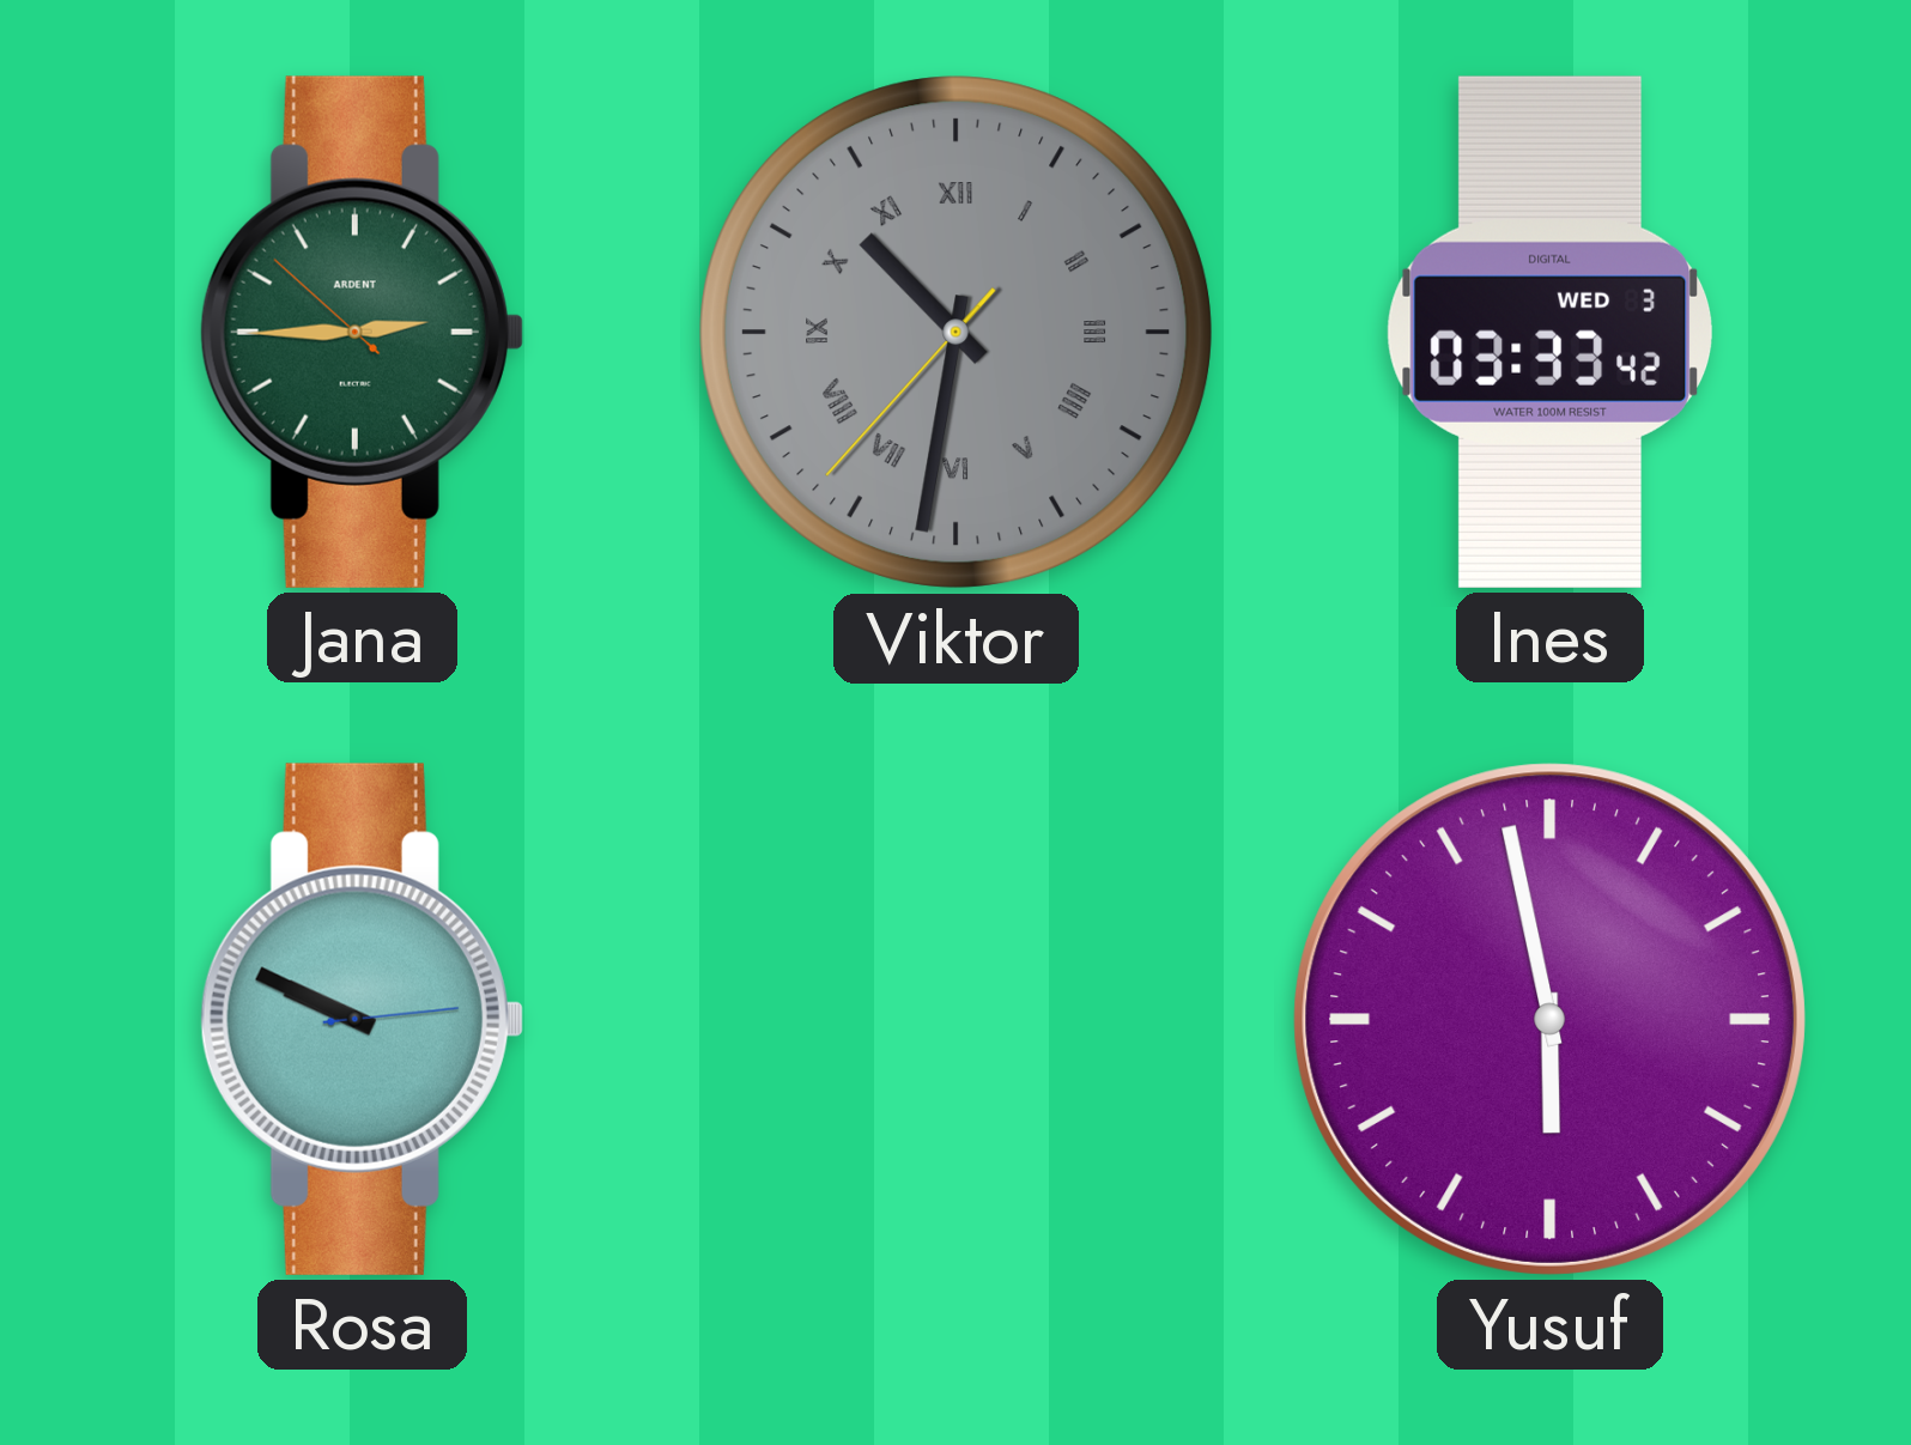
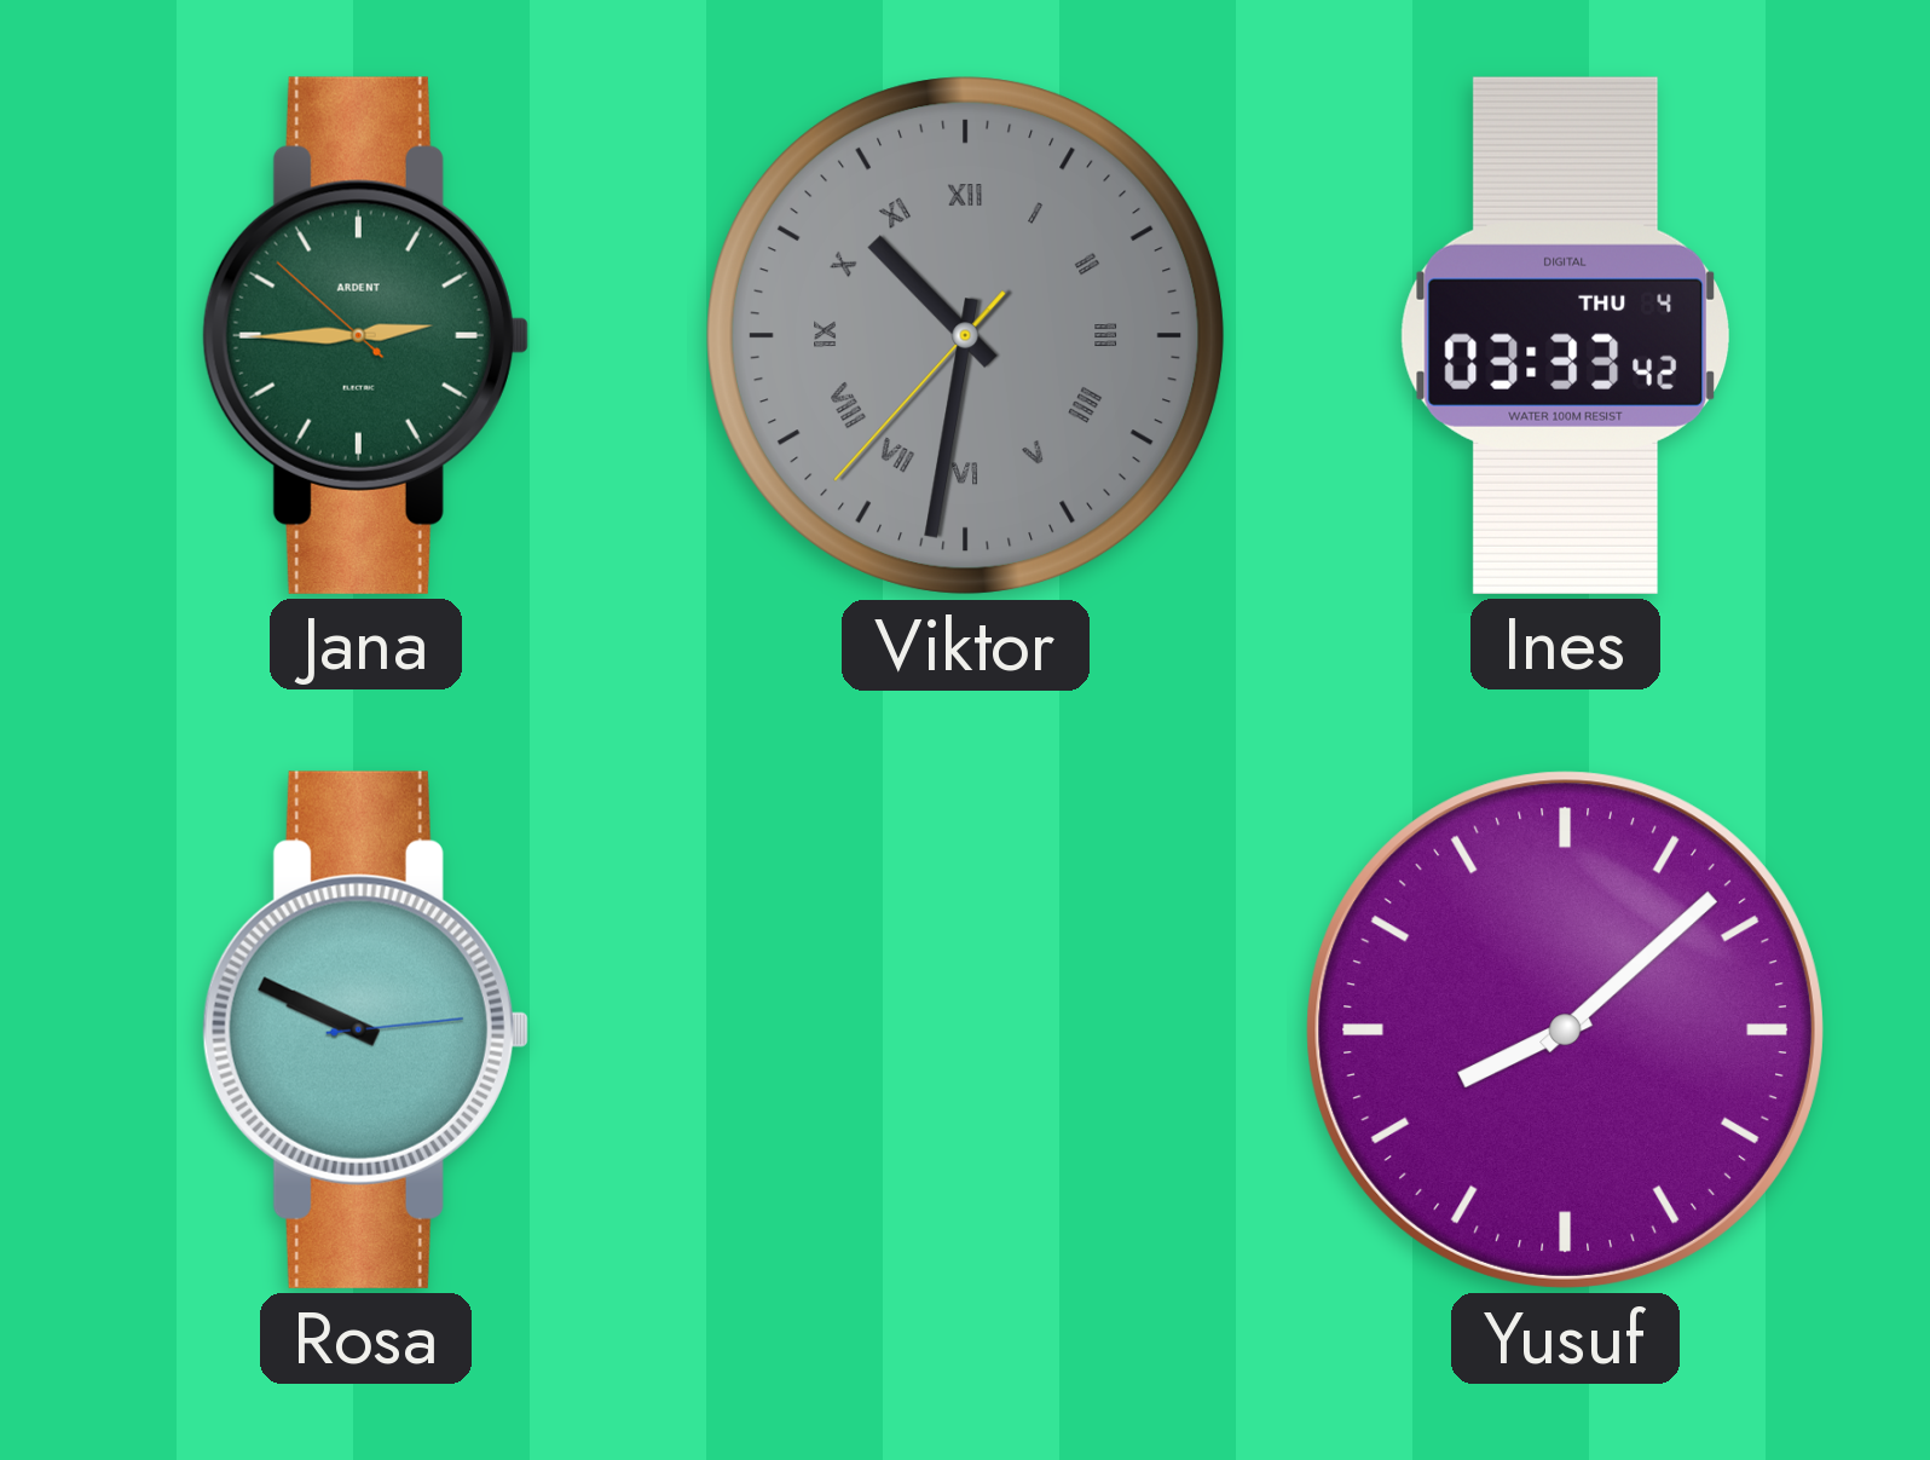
Ines date: WED 3 -> THU 4
Yusuf: 5:58 -> 8:08
